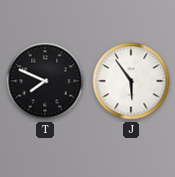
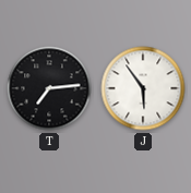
T: 7:49 -> 7:14
